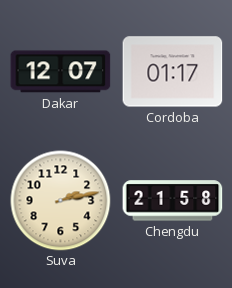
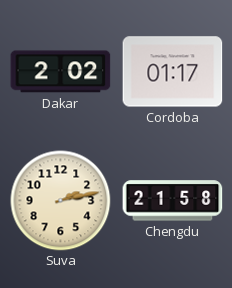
Dakar: 12:07 -> 2:02
